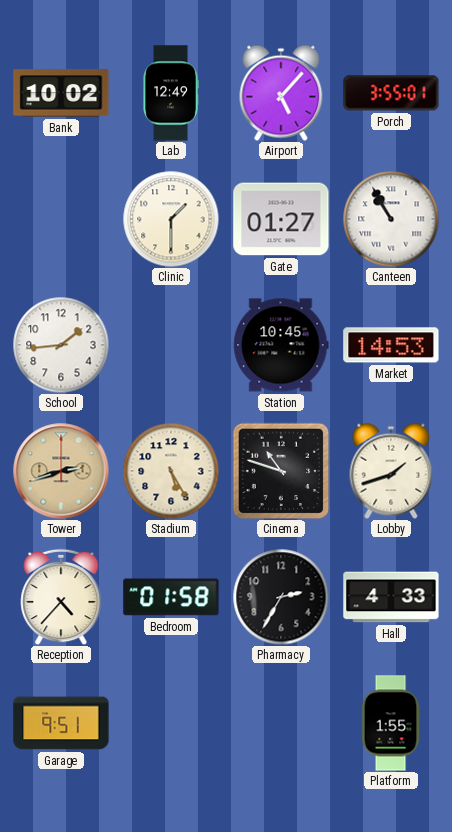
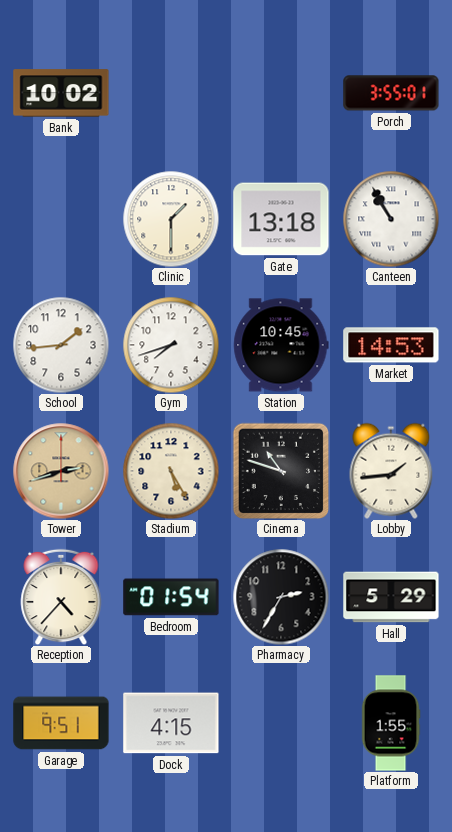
Lab: 12:49 -> none
Airport: 5:07 -> none
Gate: 01:27 -> 13:18
Gym: none -> 7:42
Lobby: 1:42 -> 1:44
Bedroom: 01:58 -> 01:54
Hall: 4:33 -> 5:29
Dock: none -> 4:15
